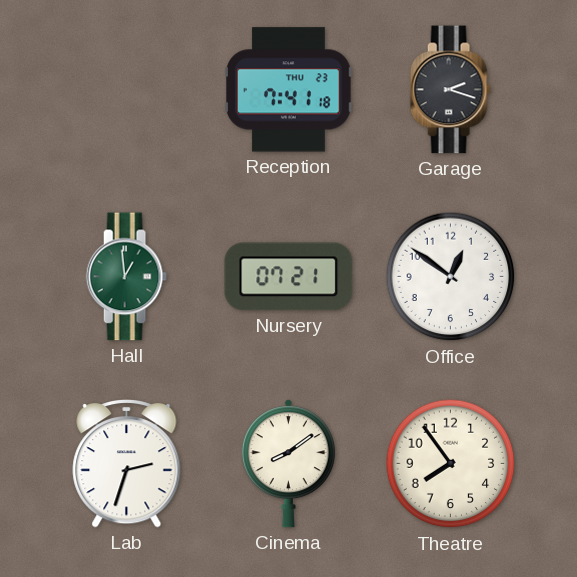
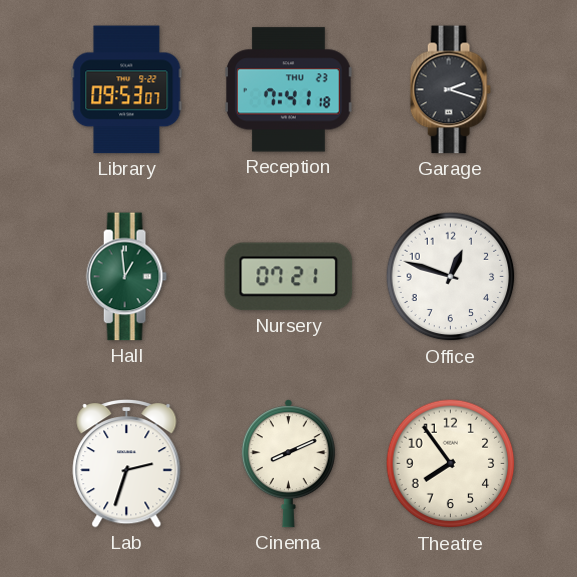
Library: none -> 09:53
Office: 12:51 -> 12:48
Cinema: 8:09 -> 8:11
